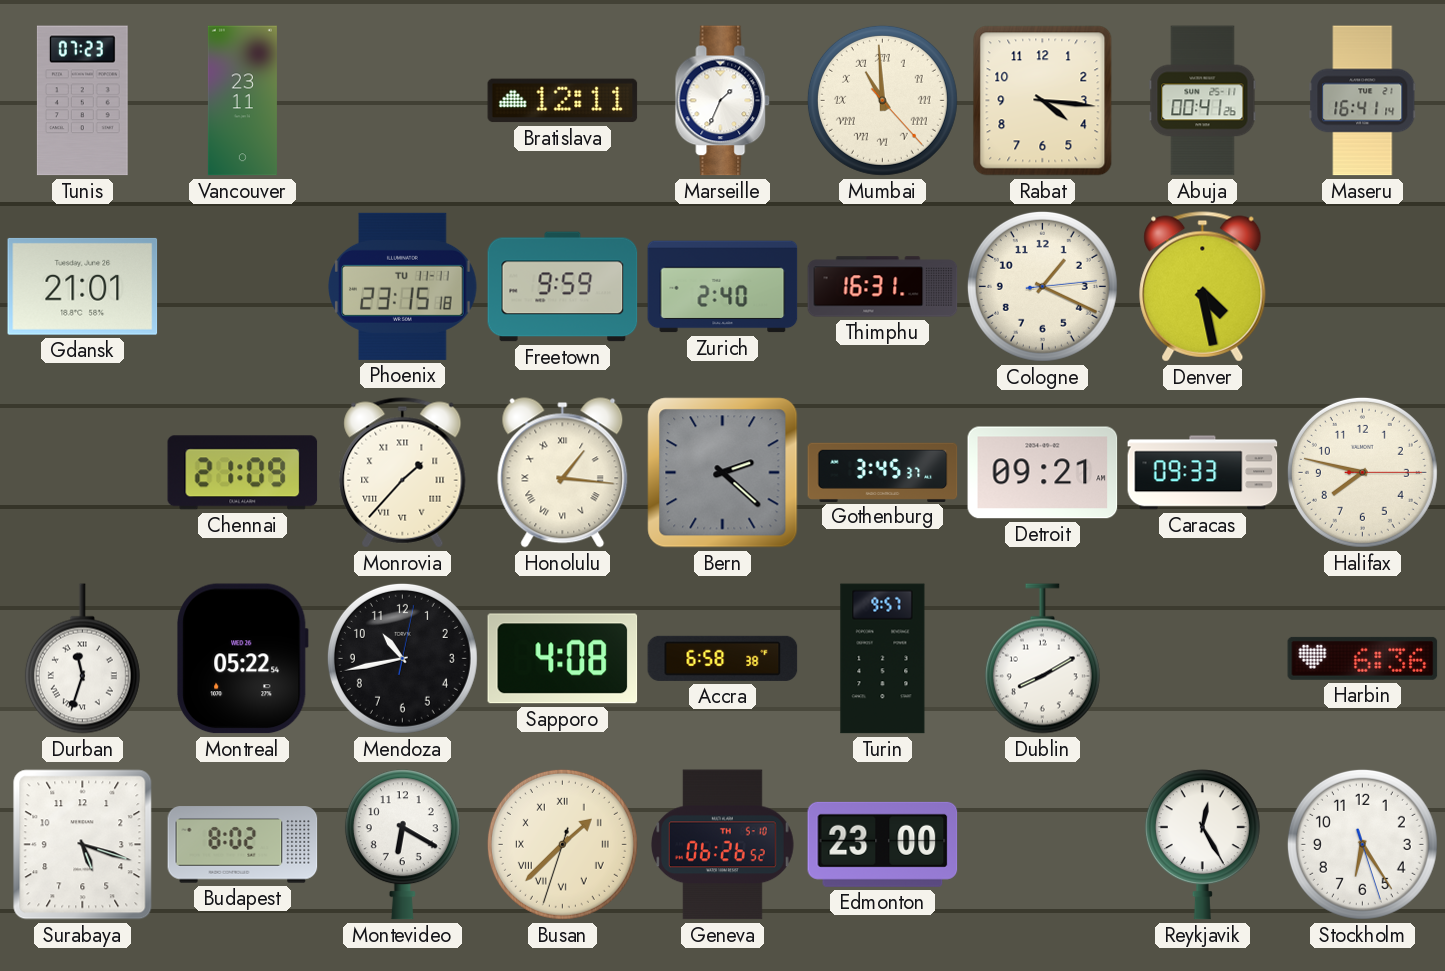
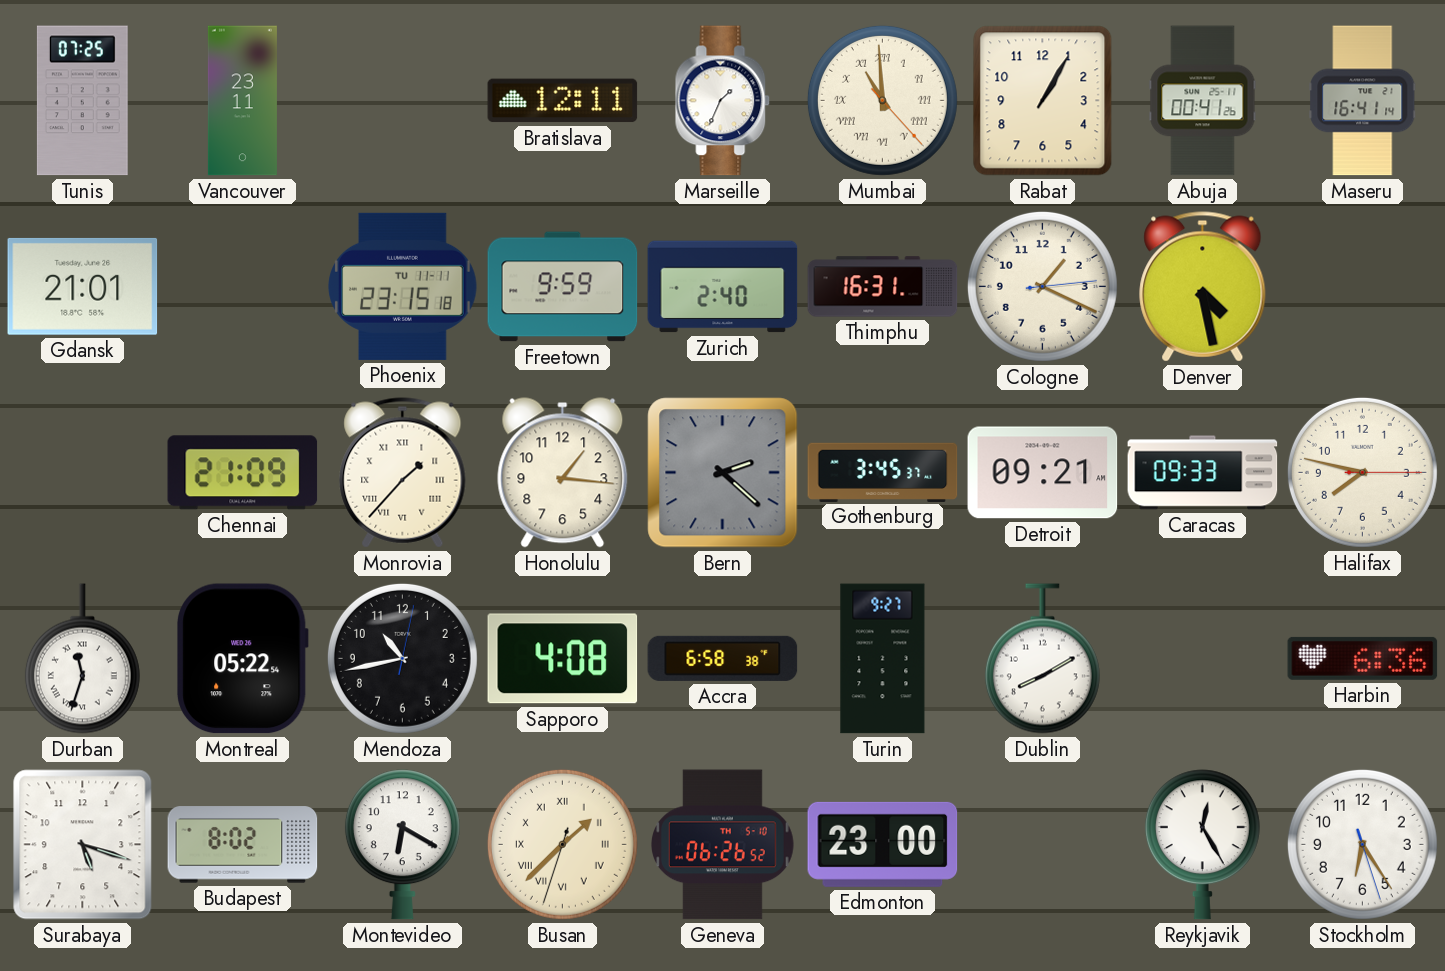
Tunis: 07:23 -> 07:25
Rabat: 4:16 -> 1:05
Honolulu numerals: Roman -> Arabic
Turin: 9:57 -> 9:27
